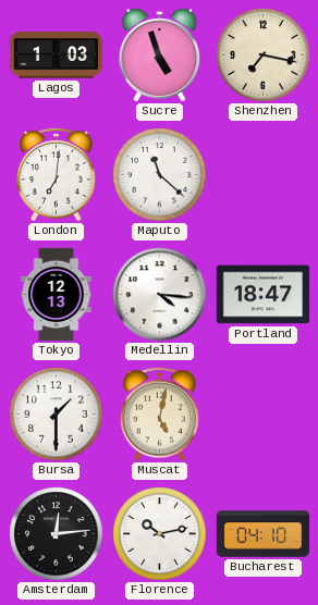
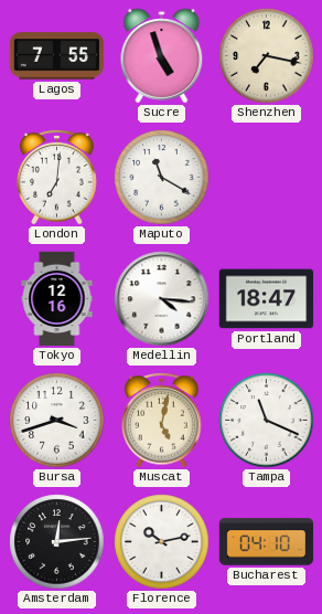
Lagos: 1:03 -> 7:55
Maputo: 11:22 -> 11:20
Tokyo: 12:13 -> 12:16
Bursa: 1:30 -> 3:42
Tampa: none -> 11:19
